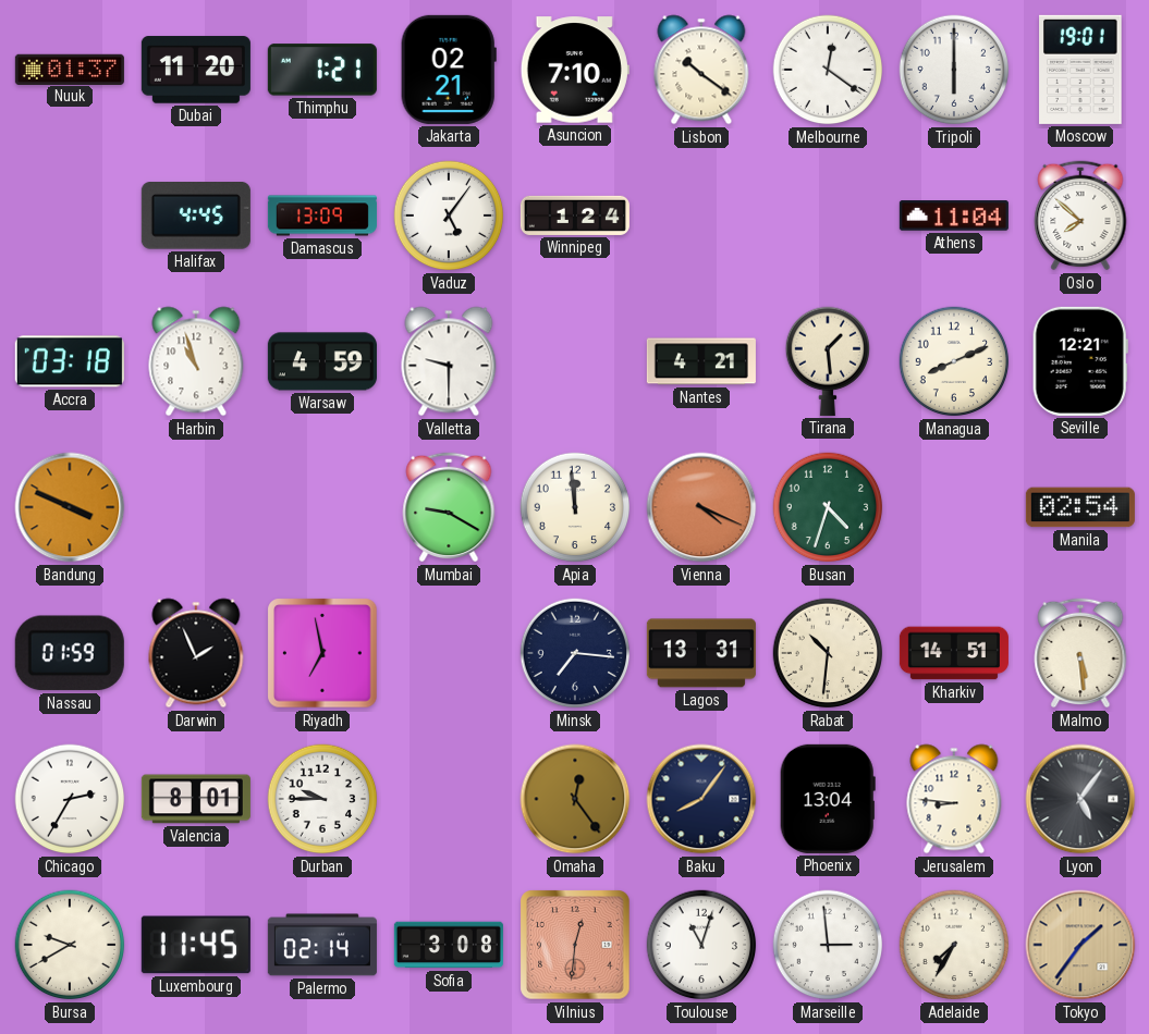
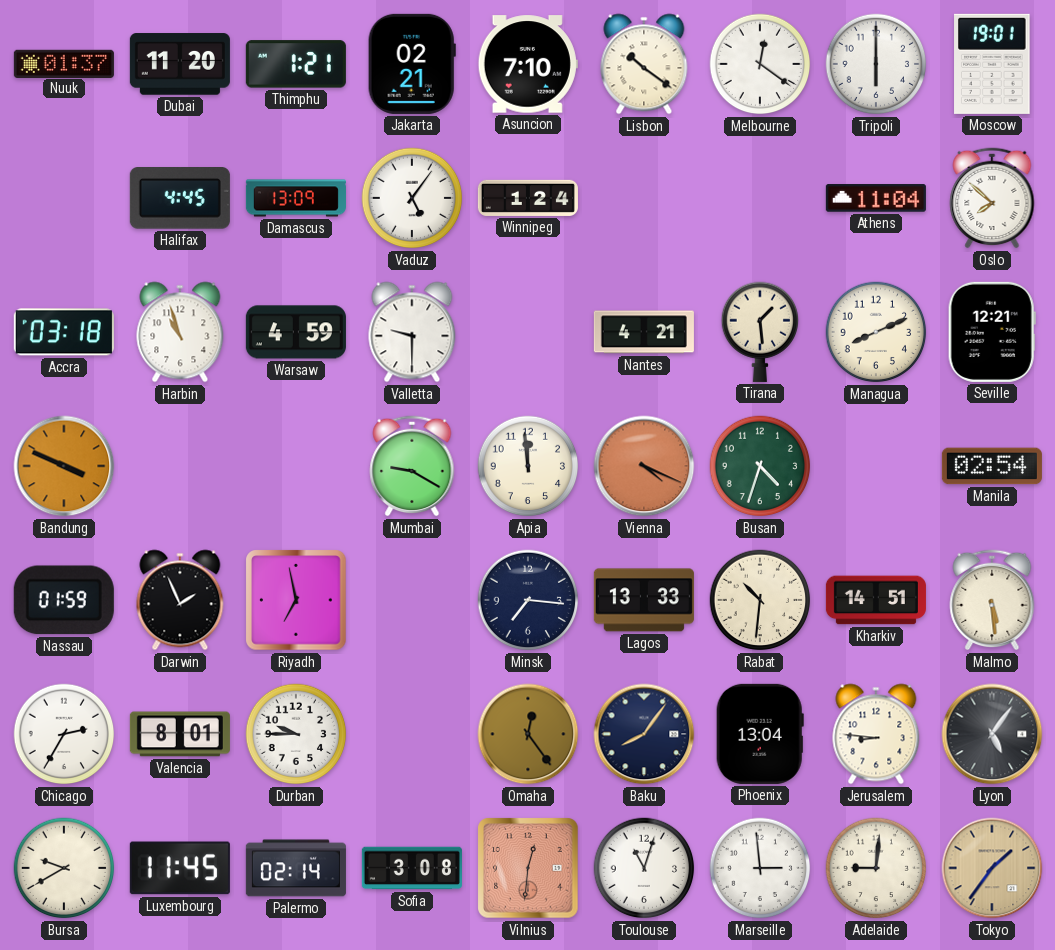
Lagos: 13:31 -> 13:33
Adelaide: 7:35 -> 9:01
